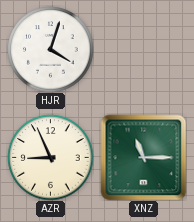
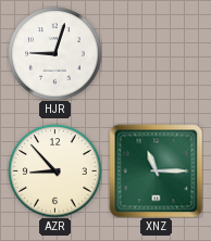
HJR: 4:03 -> 9:03
AZR: 8:56 -> 8:53
